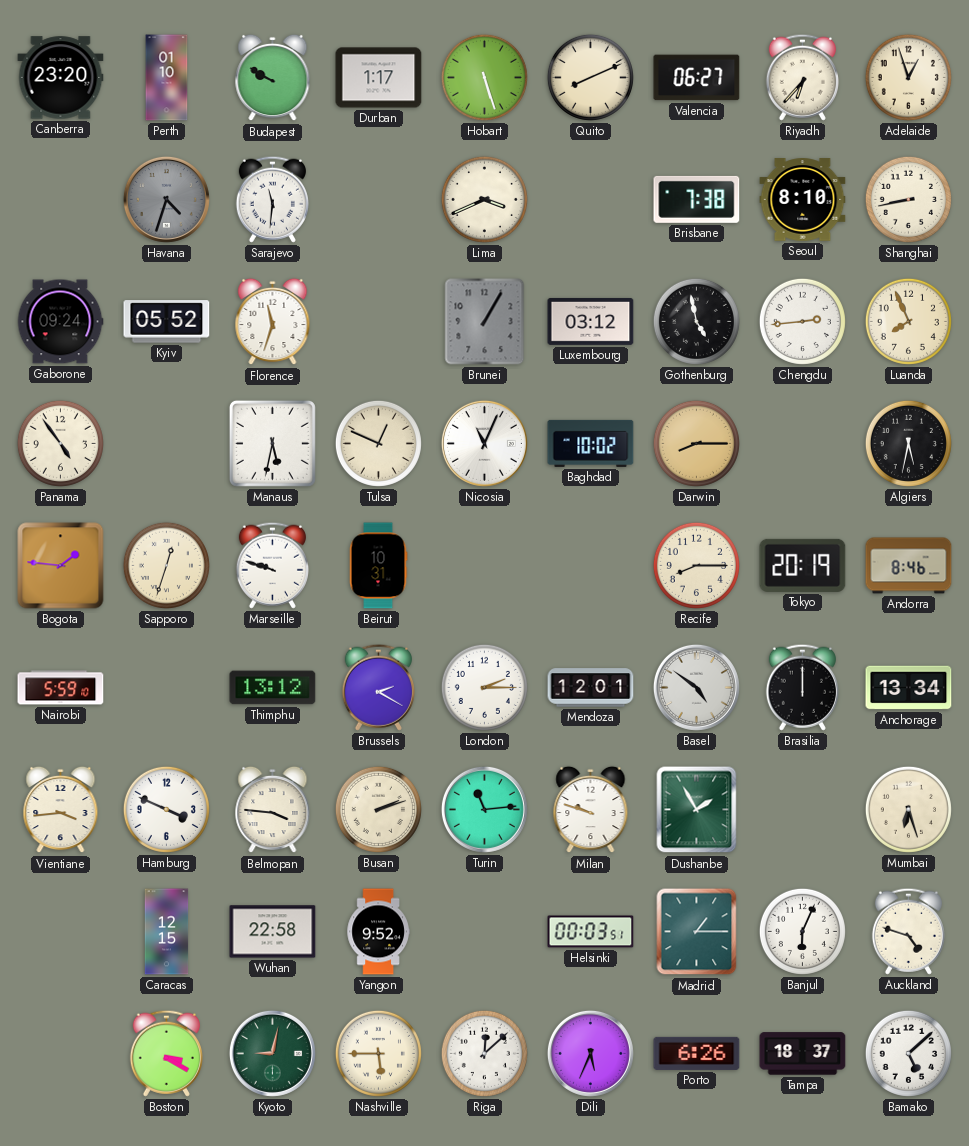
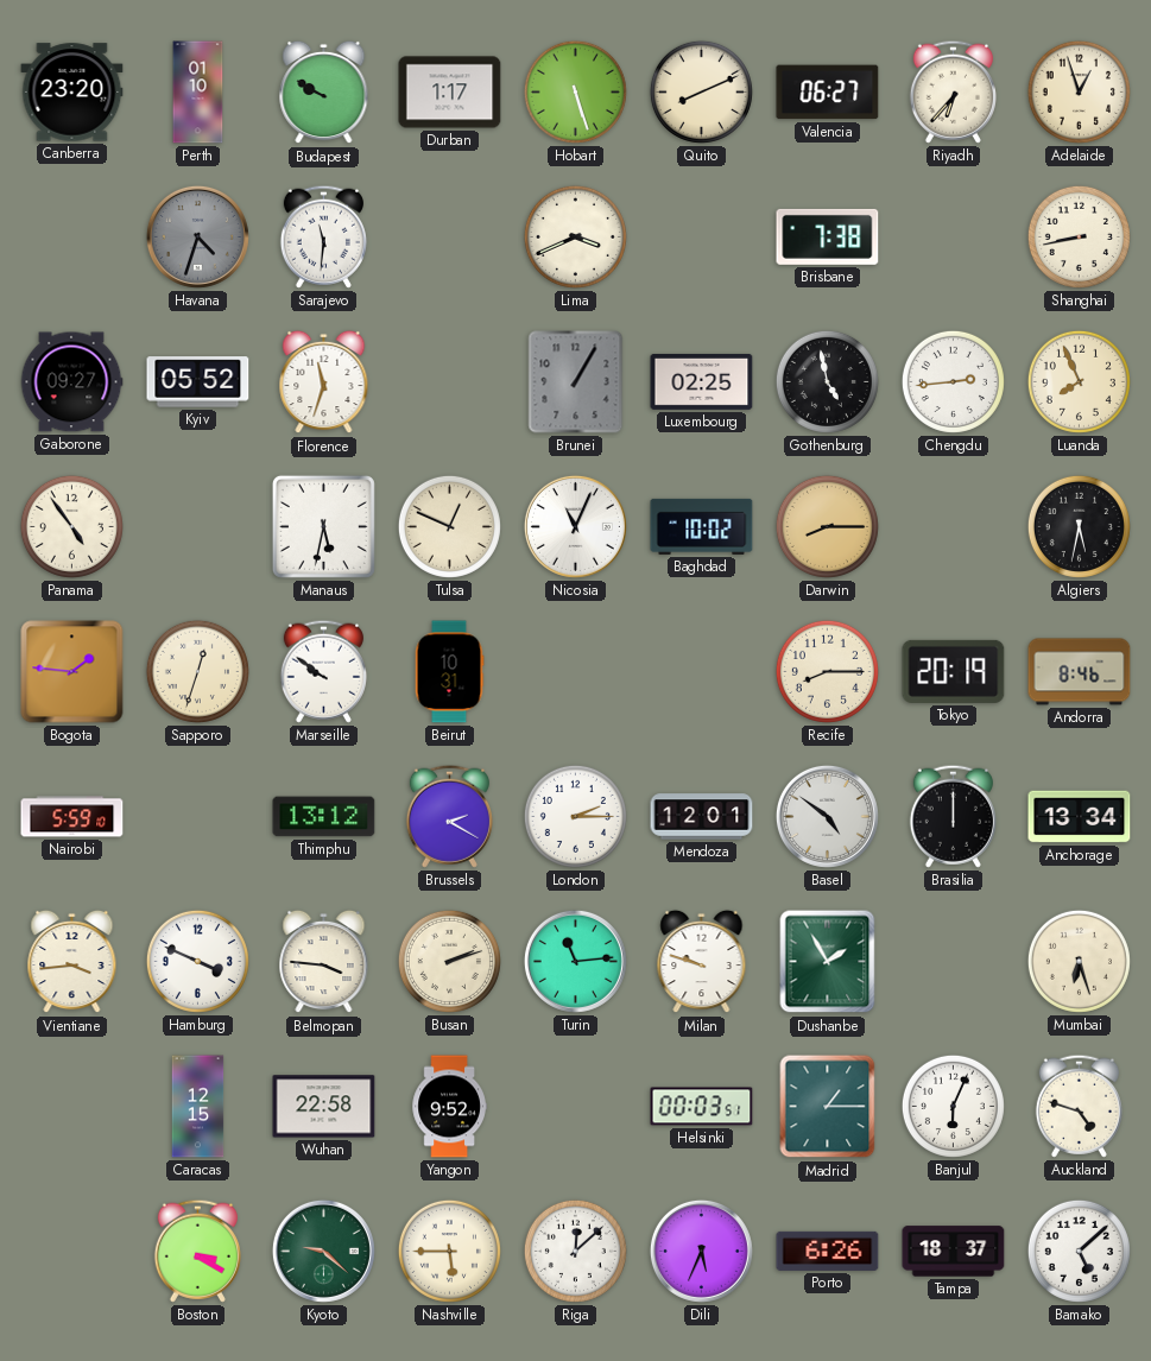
Seoul: 8:10 -> none
Gaborone: 09:24 -> 09:27
Luxembourg: 03:12 -> 02:25
Marseille: 9:48 -> 9:51
Kyoto: 9:02 -> 9:22
